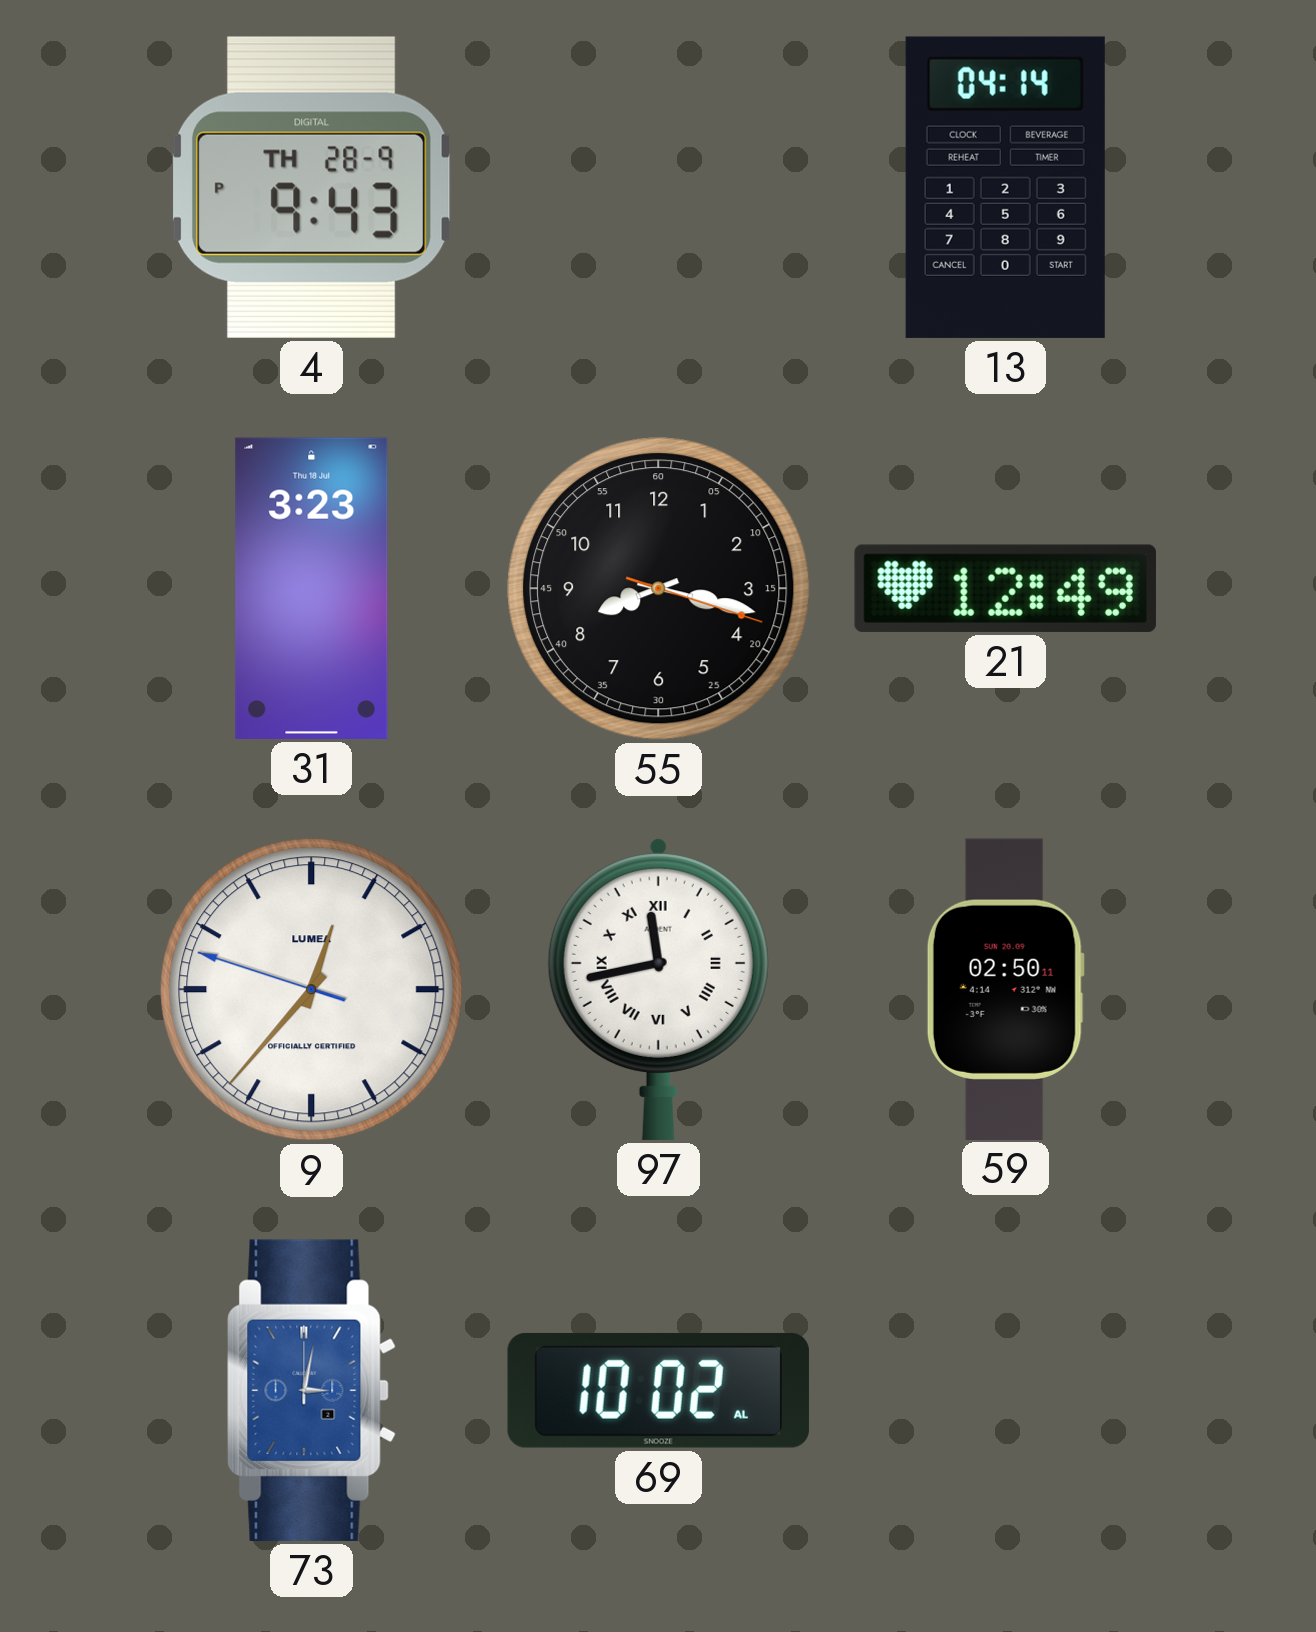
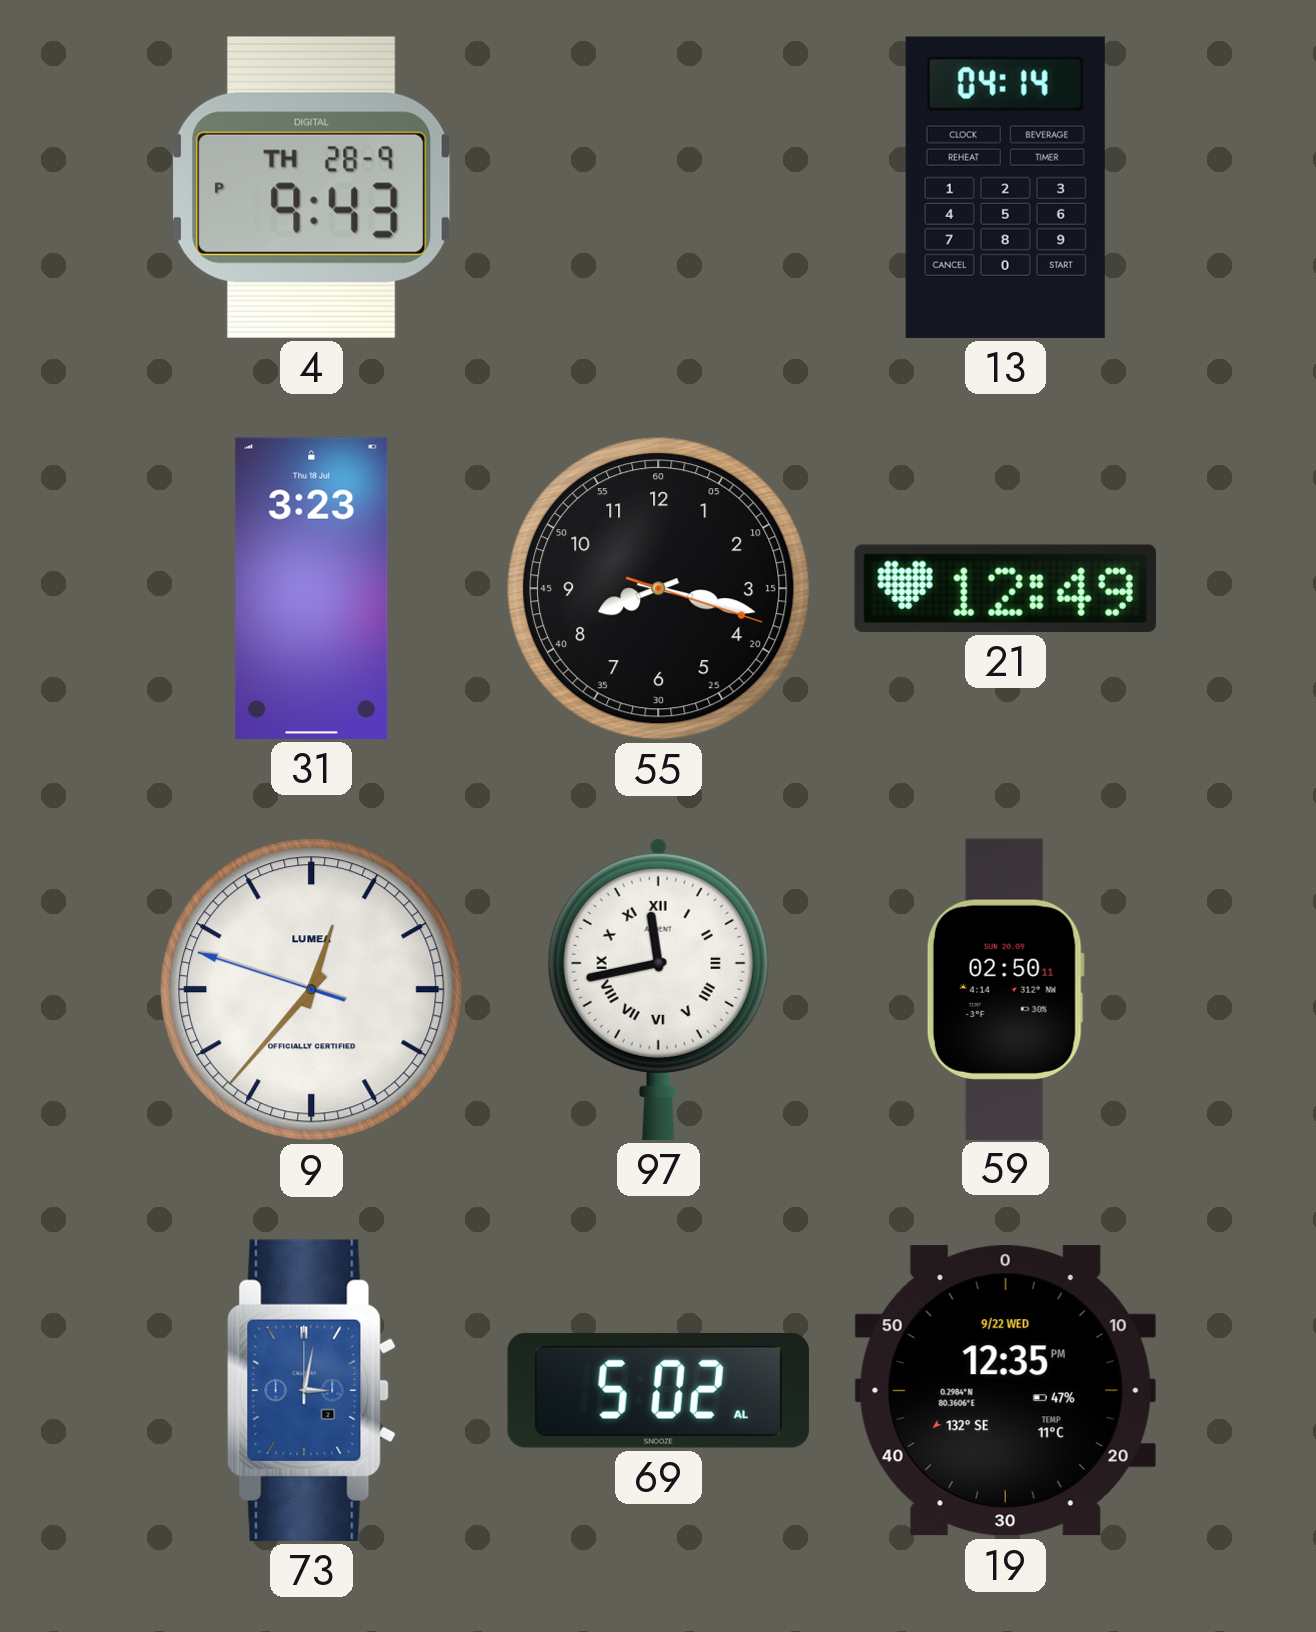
69: 10:02 -> 5:02
19: none -> 12:35
